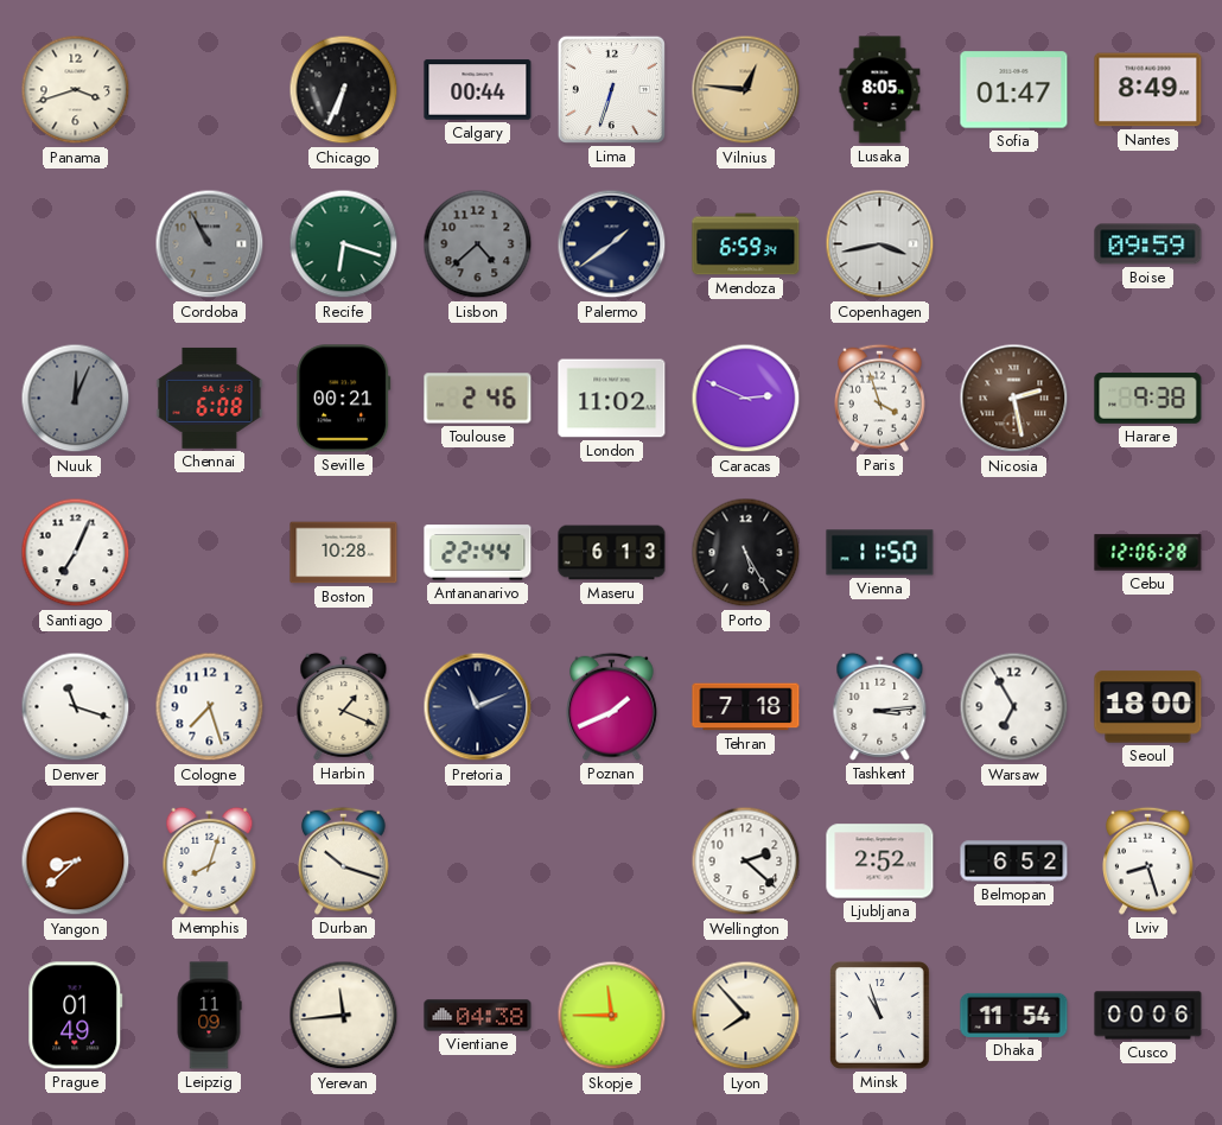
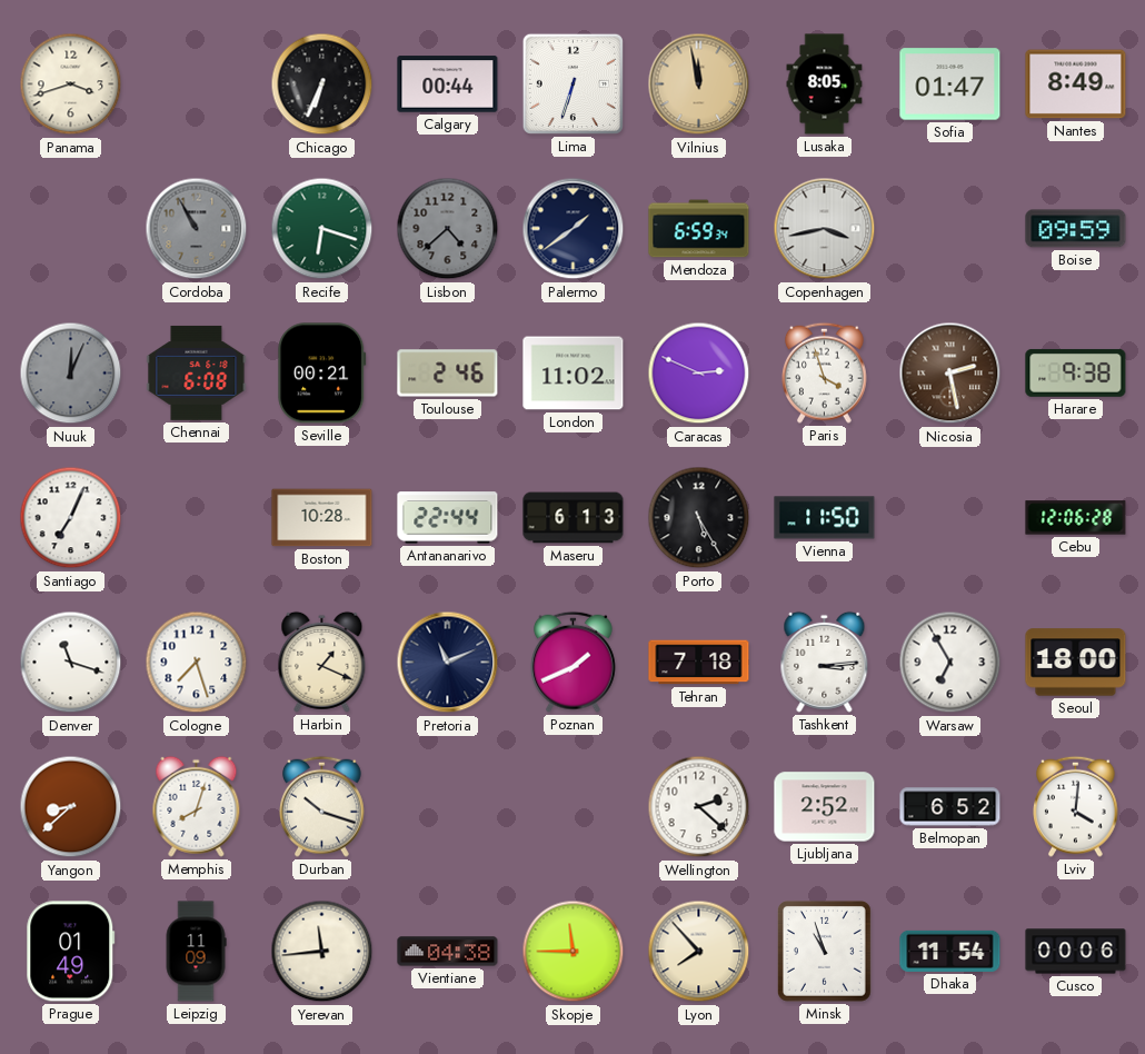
Vilnius: 12:46 -> 11:58
Lviv: 8:27 -> 4:01
